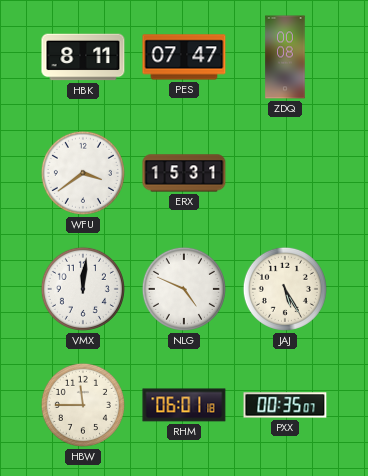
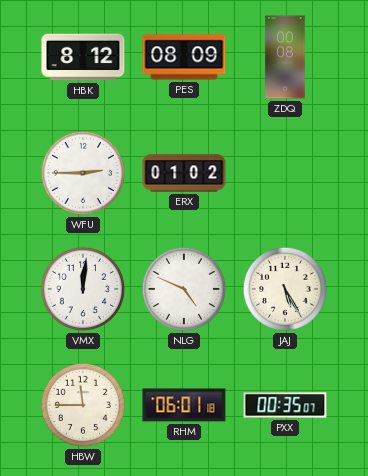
HBK: 8:11 -> 8:12
PES: 07:47 -> 08:09
WFU: 3:39 -> 2:45
ERX: 15:31 -> 01:02
